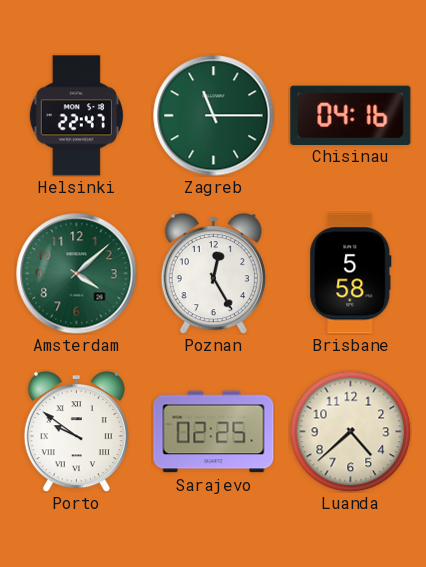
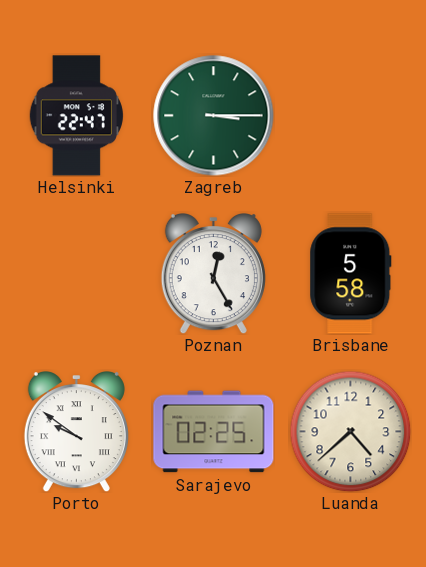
Zagreb: 11:15 -> 3:15
Chisinau: 04:16 -> none
Amsterdam: 4:08 -> none
